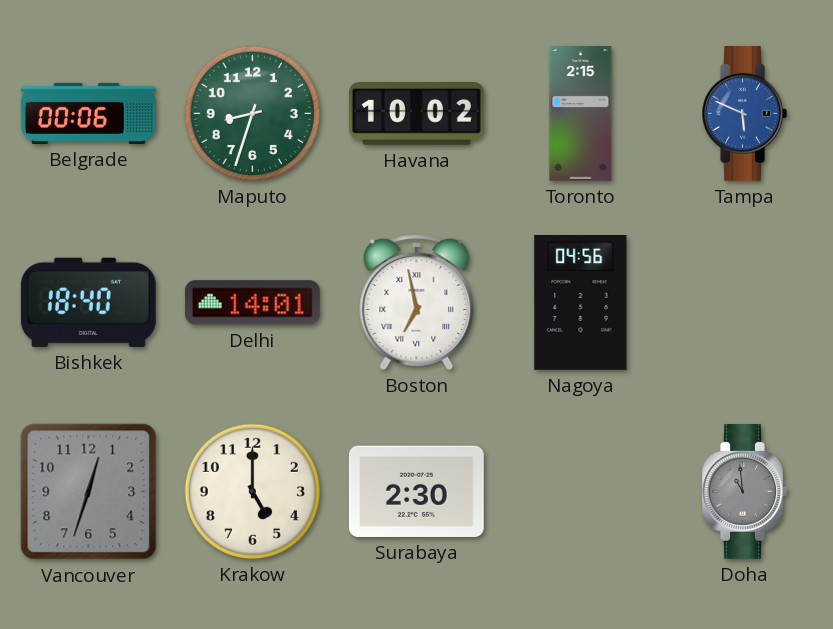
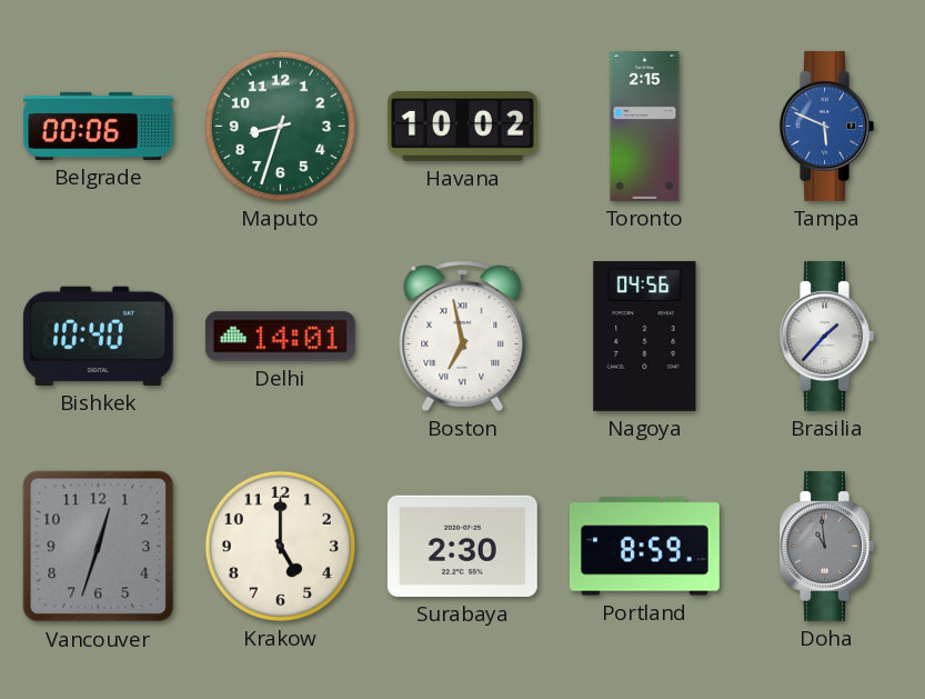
Bishkek: 18:40 -> 10:40
Brasilia: none -> 1:37
Portland: none -> 8:59
